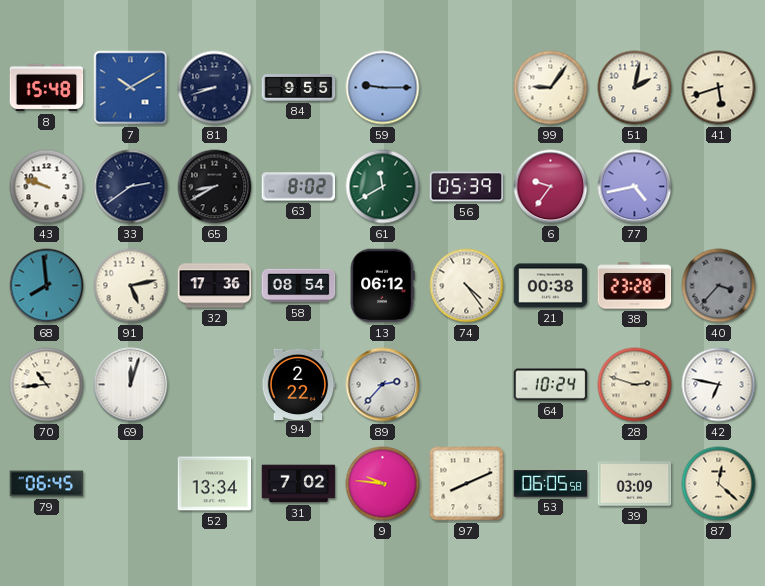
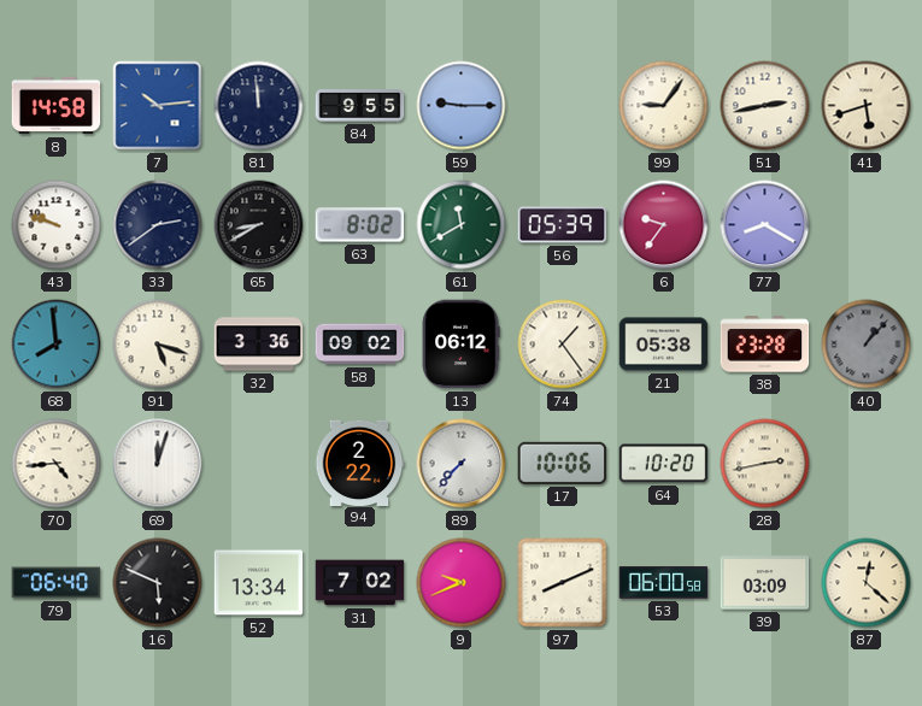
8: 15:48 -> 14:58
7: 10:10 -> 10:14
81: 8:42 -> 11:59
51: 2:02 -> 2:43
77: 4:43 -> 8:20
91: 5:13 -> 5:18
32: 17:36 -> 3:36
58: 08:54 -> 09:02
74: 4:24 -> 1:24
21: 00:38 -> 05:38
40: 3:37 -> 1:07
70: 10:44 -> 4:44
89: 2:37 -> 7:37
17: none -> 10:06
64: 10:24 -> 10:20
28: 2:48 -> 2:43
42: 6:47 -> none
79: 06:45 -> 06:40
16: none -> 5:49
9: 9:46 -> 9:41
53: 06:05 -> 06:00
